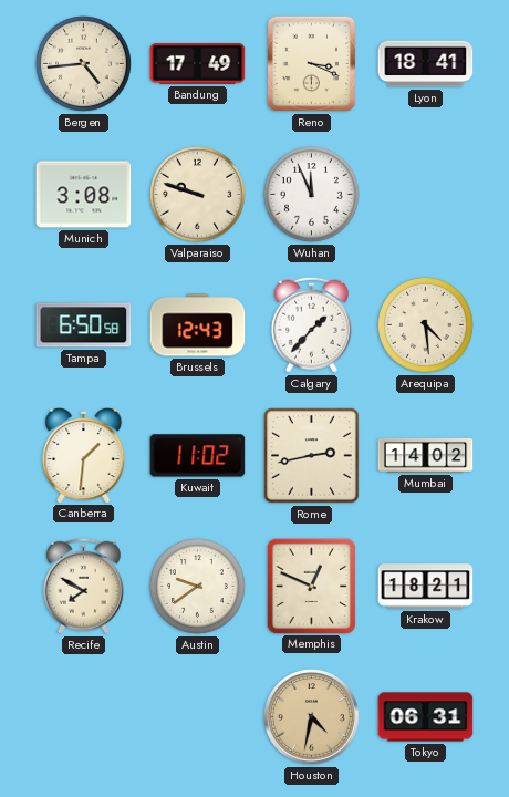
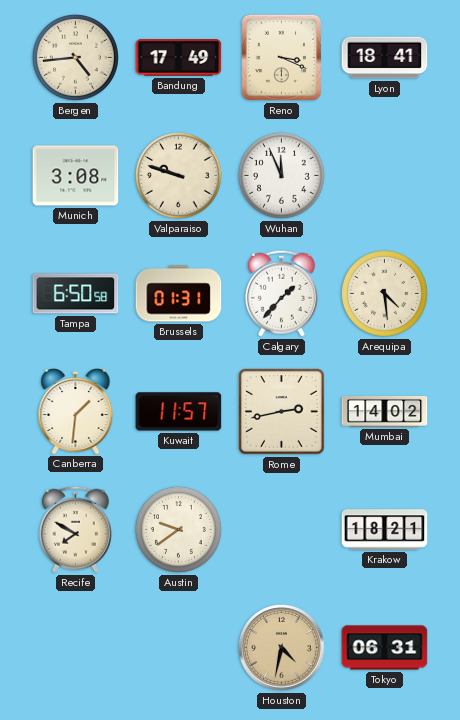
Brussels: 12:43 -> 01:31
Kuwait: 11:02 -> 11:57
Memphis: 12:49 -> none
